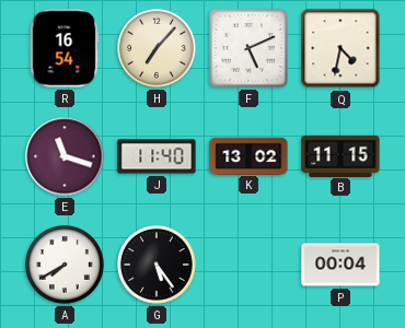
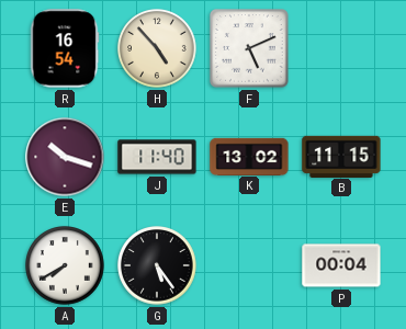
H: 7:07 -> 4:53
Q: 4:32 -> none
E: 11:18 -> 10:18
